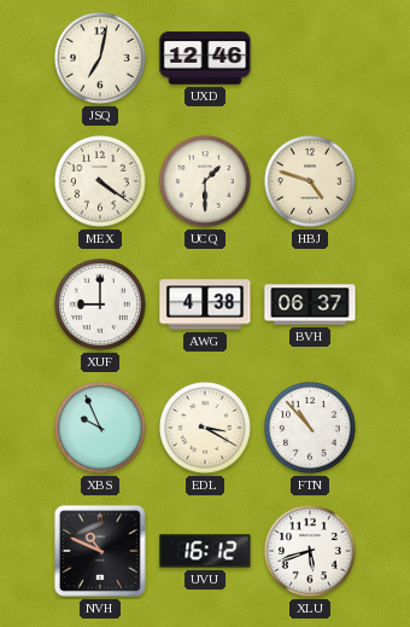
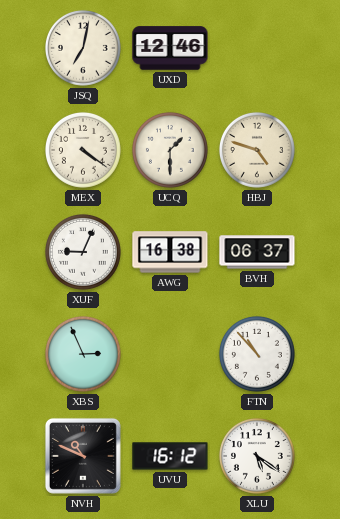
XUF: 9:00 -> 9:04
AWG: 4:38 -> 16:38
XBS: 9:56 -> 2:56
EDL: 3:20 -> none
XLU: 5:42 -> 5:21
